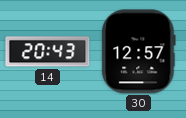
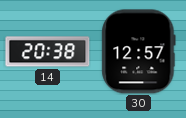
14: 20:43 -> 20:38
